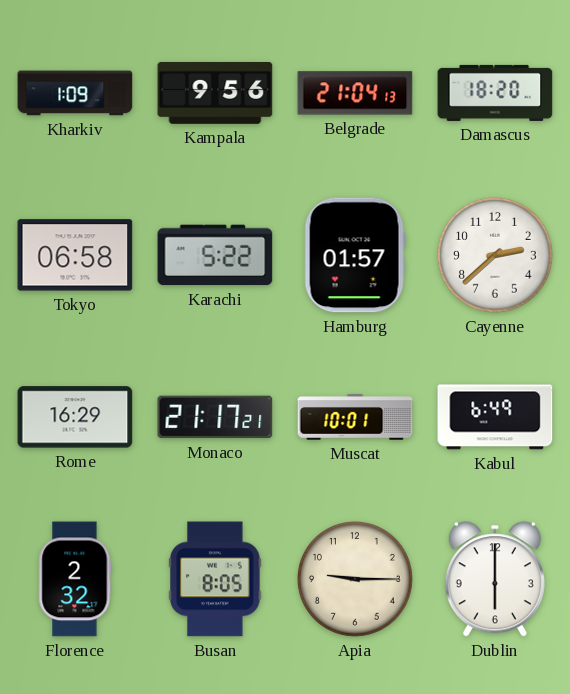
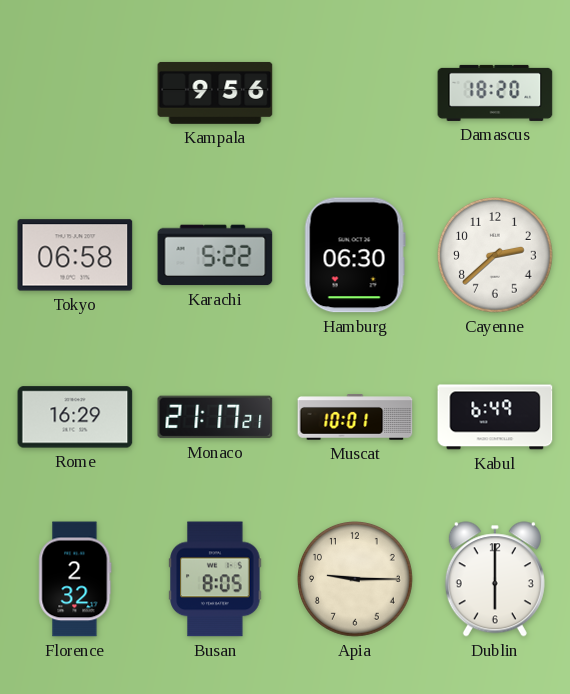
Kharkiv: 1:09 -> none
Belgrade: 21:04 -> none
Hamburg: 01:57 -> 06:30
